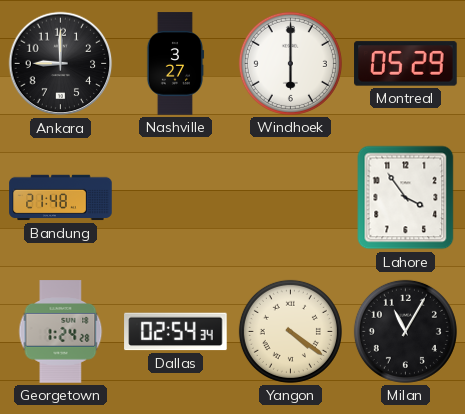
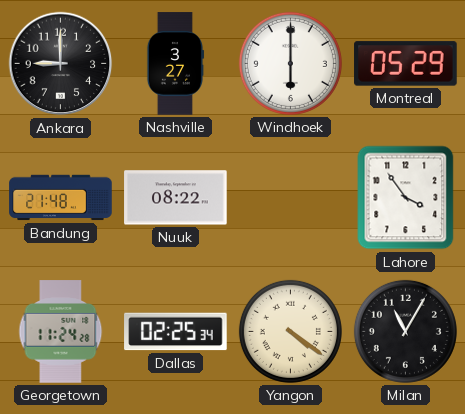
Nuuk: none -> 08:22
Georgetown: 1:24 -> 11:24
Dallas: 02:54 -> 02:25
